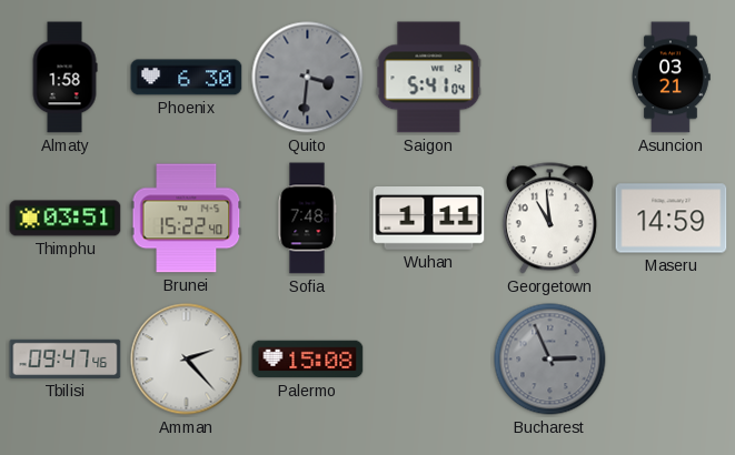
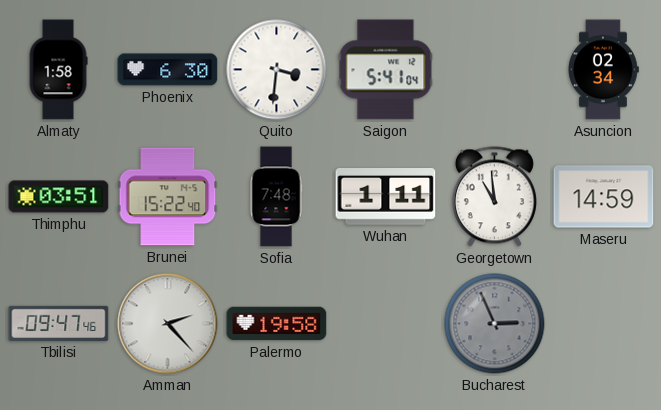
Quito dial: grey -> white
Asuncion: 03:21 -> 02:34
Palermo: 15:08 -> 19:58
